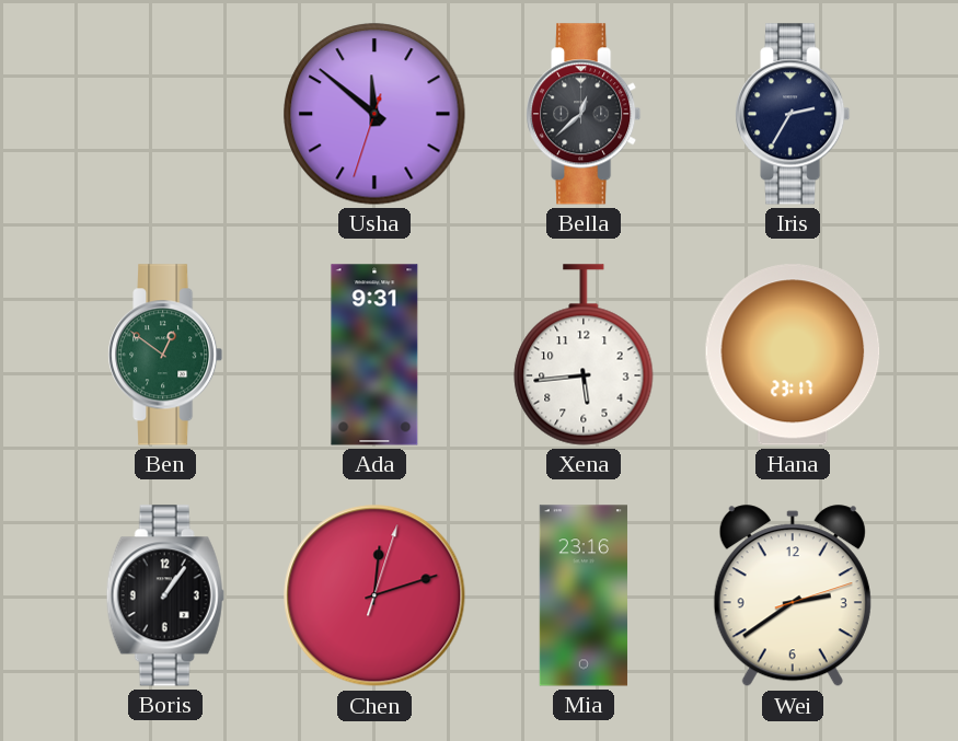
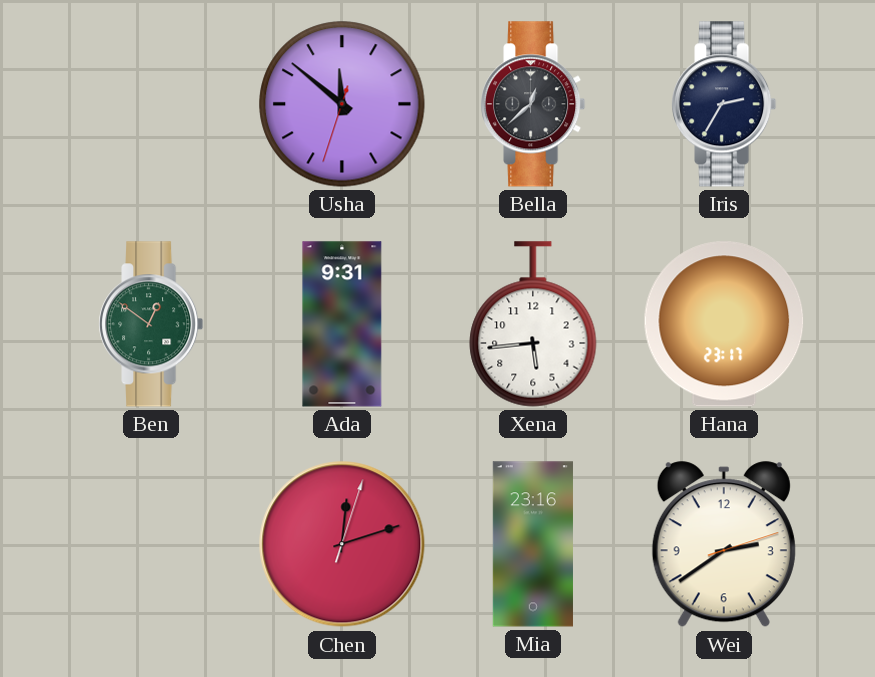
Boris: 1:06 -> none
